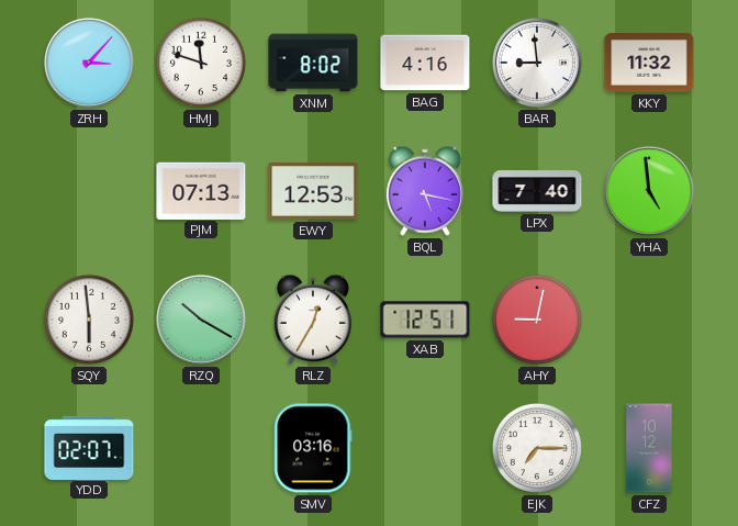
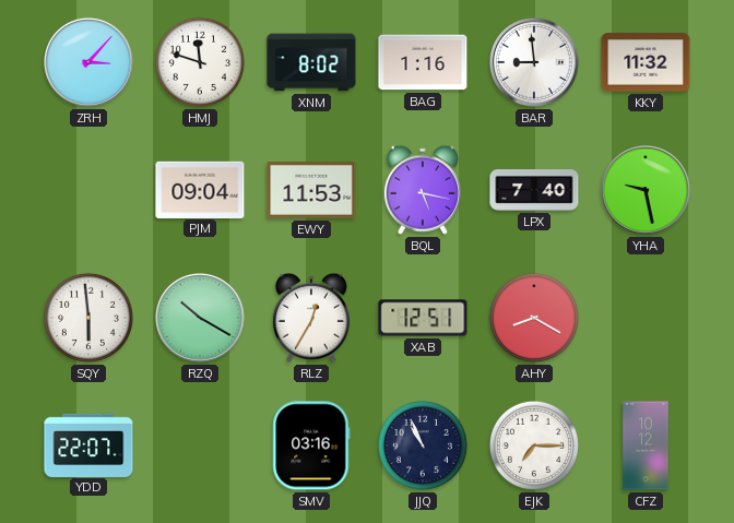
BAG: 4:16 -> 1:16
PJM: 07:13 -> 09:04
EWY: 12:53 -> 11:53
YHA: 4:59 -> 9:28
AHY: 9:02 -> 8:20
YDD: 02:07 -> 22:07
JJQ: none -> 10:56
